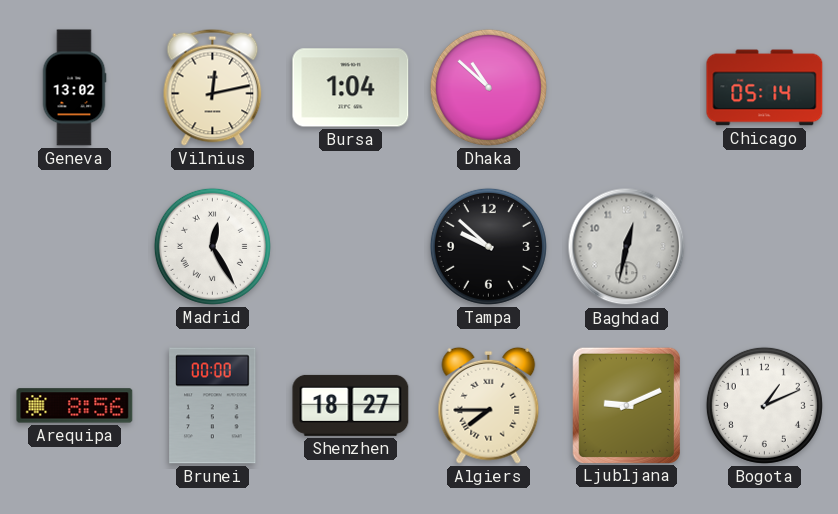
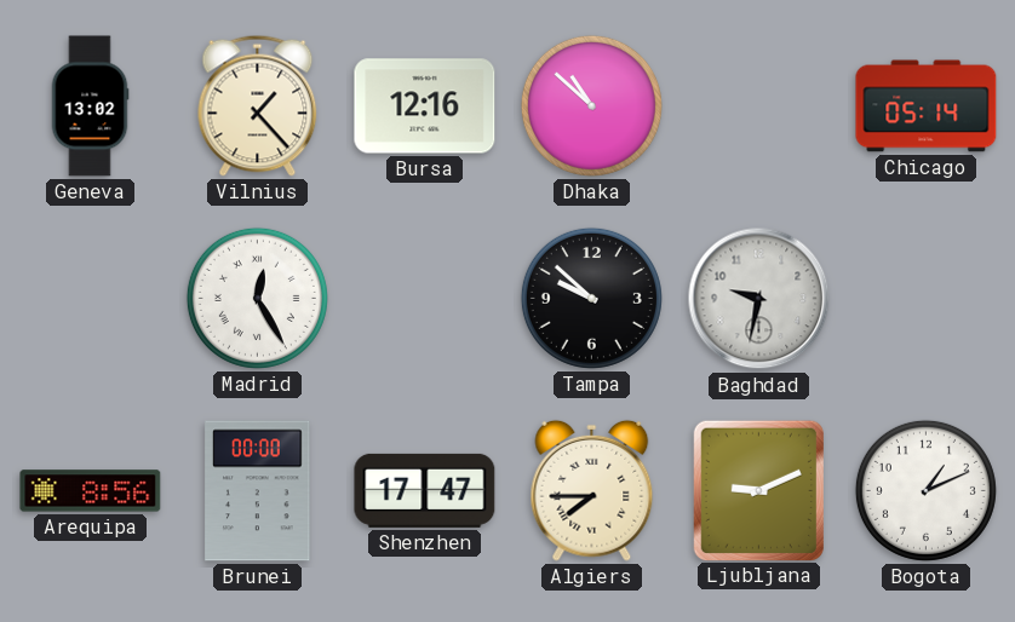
Vilnius: 12:13 -> 1:23
Bursa: 1:04 -> 12:16
Baghdad: 12:32 -> 9:32
Shenzhen: 18:27 -> 17:47
